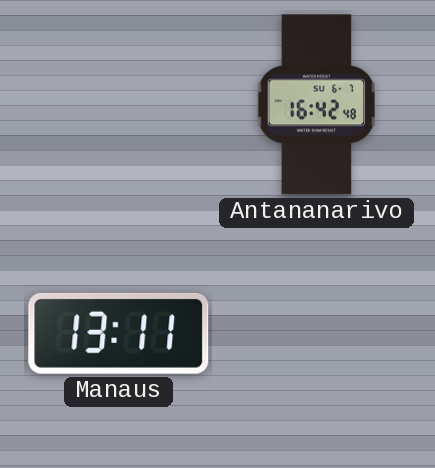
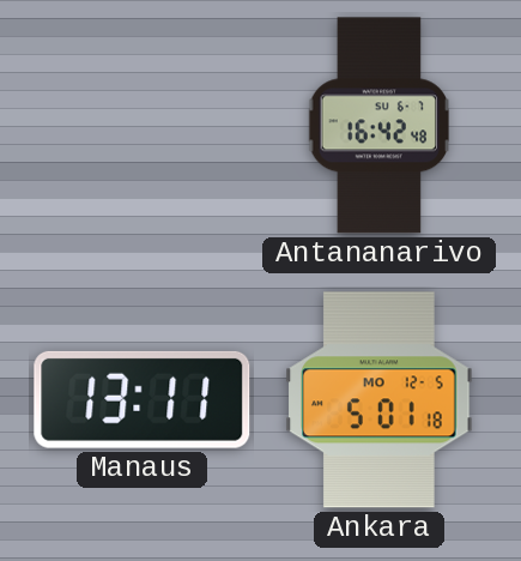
Ankara: none -> 5:01
